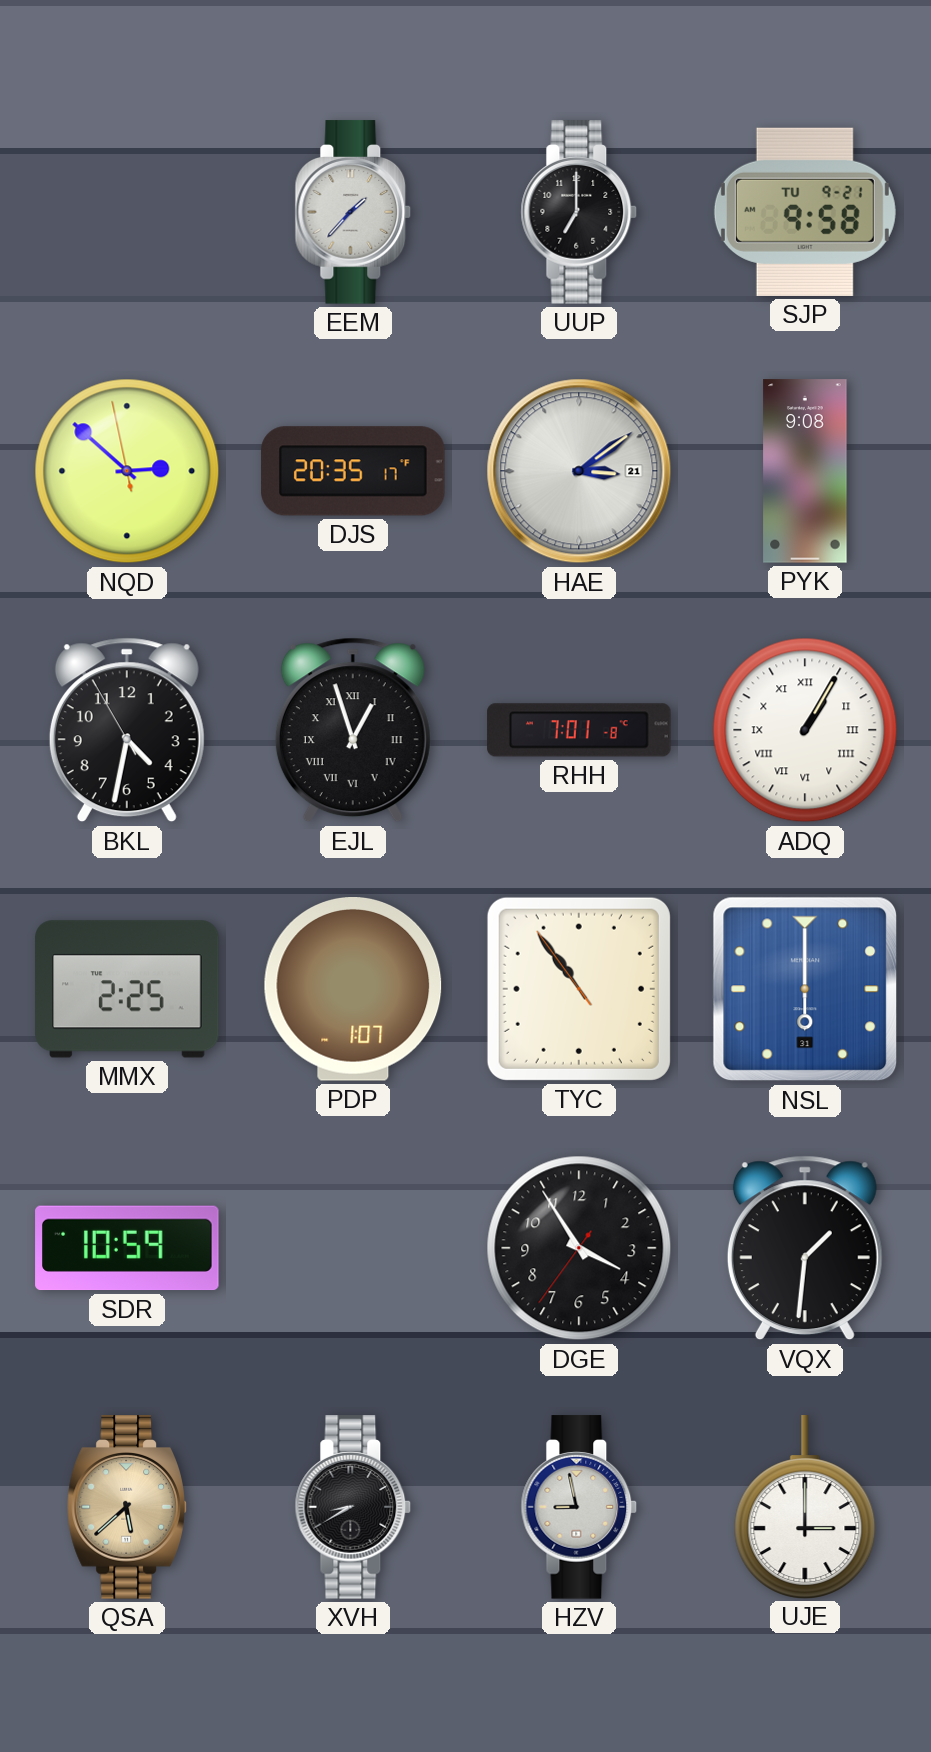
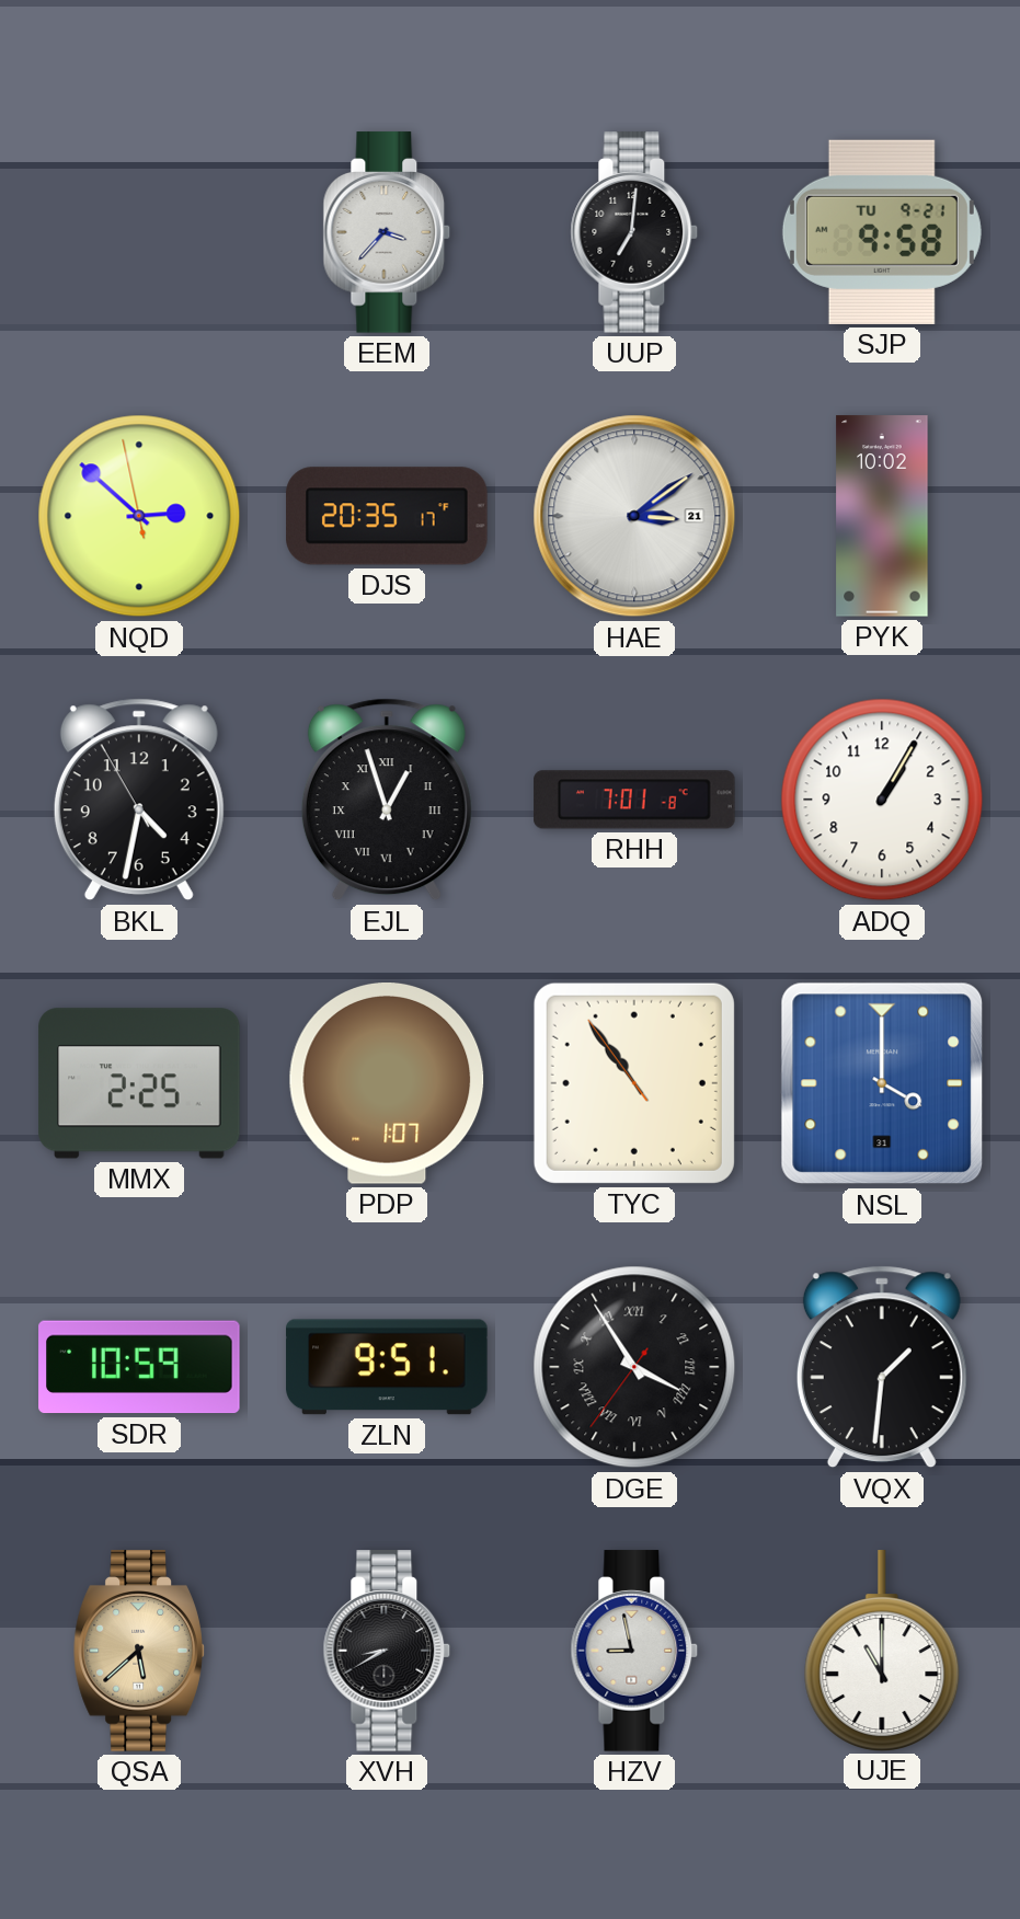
EEM: 1:37 -> 3:37
UUP: 7:00 -> 7:01
PYK: 9:08 -> 10:02
ADQ numerals: Roman -> Arabic
NSL: 6:00 -> 4:00
ZLN: none -> 9:51
DGE numerals: Arabic -> Roman
UJE: 3:00 -> 11:00
